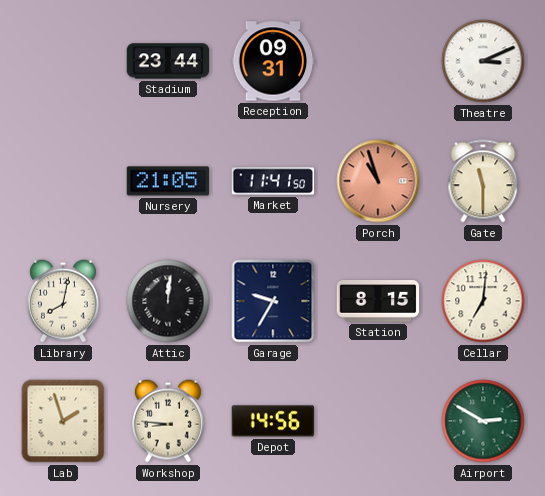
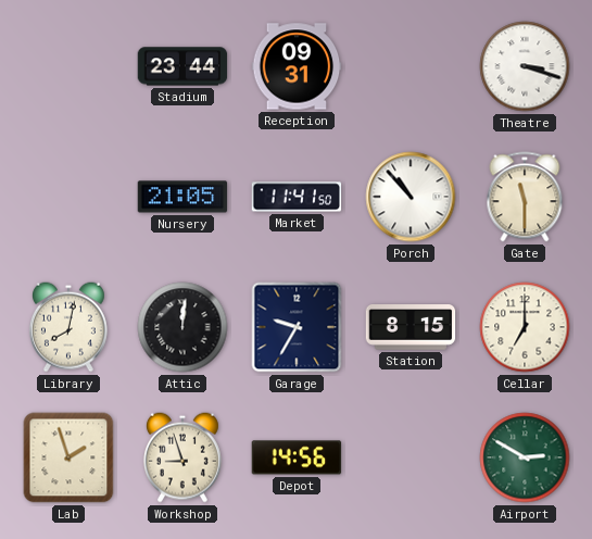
Theatre: 3:11 -> 3:18
Porch: 10:57 -> 10:53
Porch dial: salmon -> white
Cellar: 7:01 -> 7:00
Workshop: 8:46 -> 8:57
